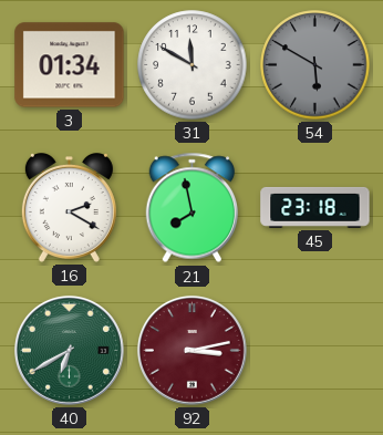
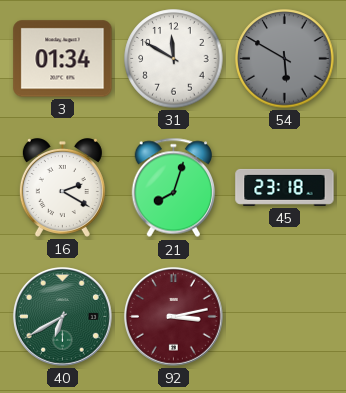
21: 7:58 -> 8:03
